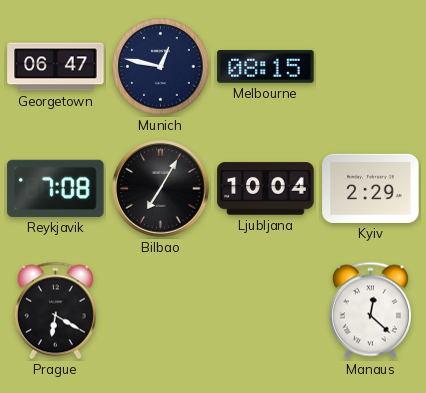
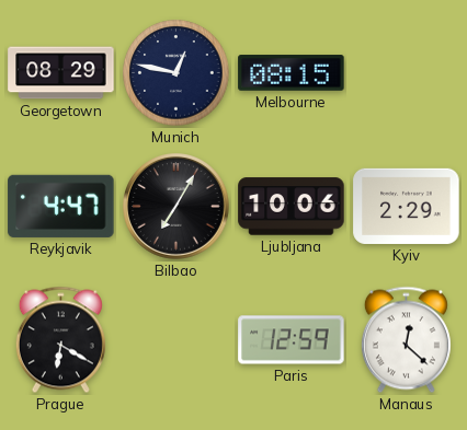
Georgetown: 06:47 -> 08:29
Reykjavik: 7:08 -> 4:47
Ljubljana: 10:04 -> 10:06
Paris: none -> 12:59
